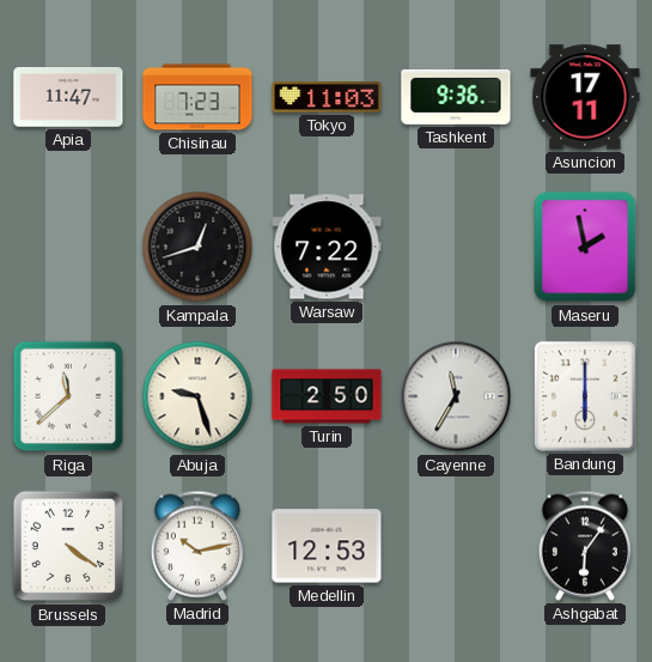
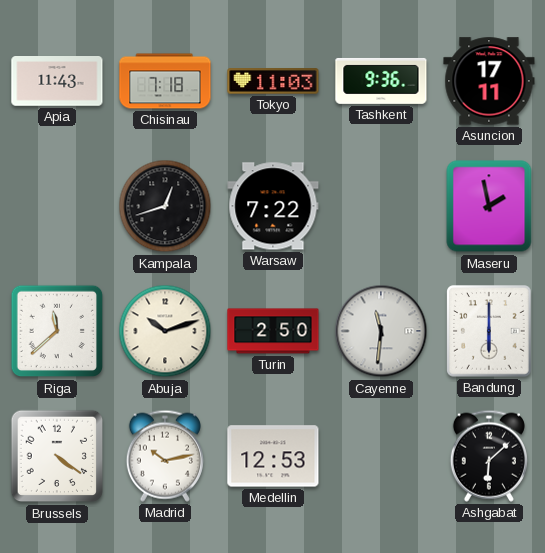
Apia: 11:47 -> 11:43
Chisinau: 7:23 -> 7:18
Abuja: 9:27 -> 10:12
Cayenne: 11:35 -> 11:31
Ashgabat: 6:06 -> 6:08
